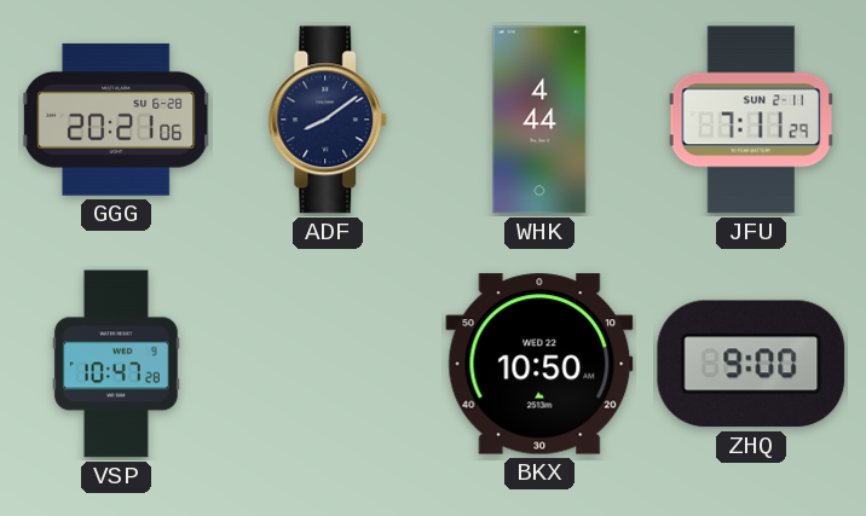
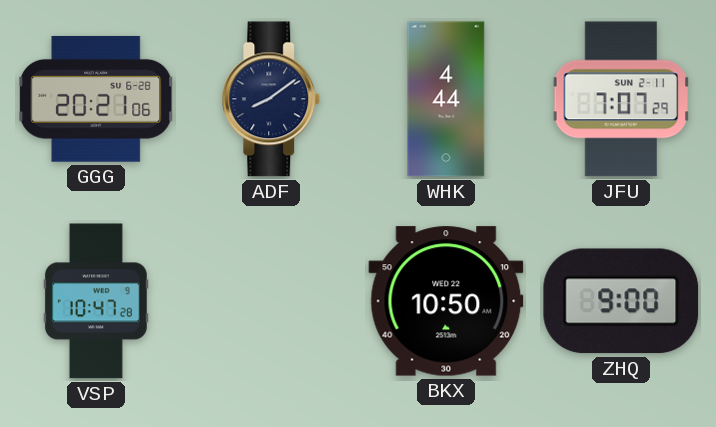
JFU: 7:11 -> 7:07
